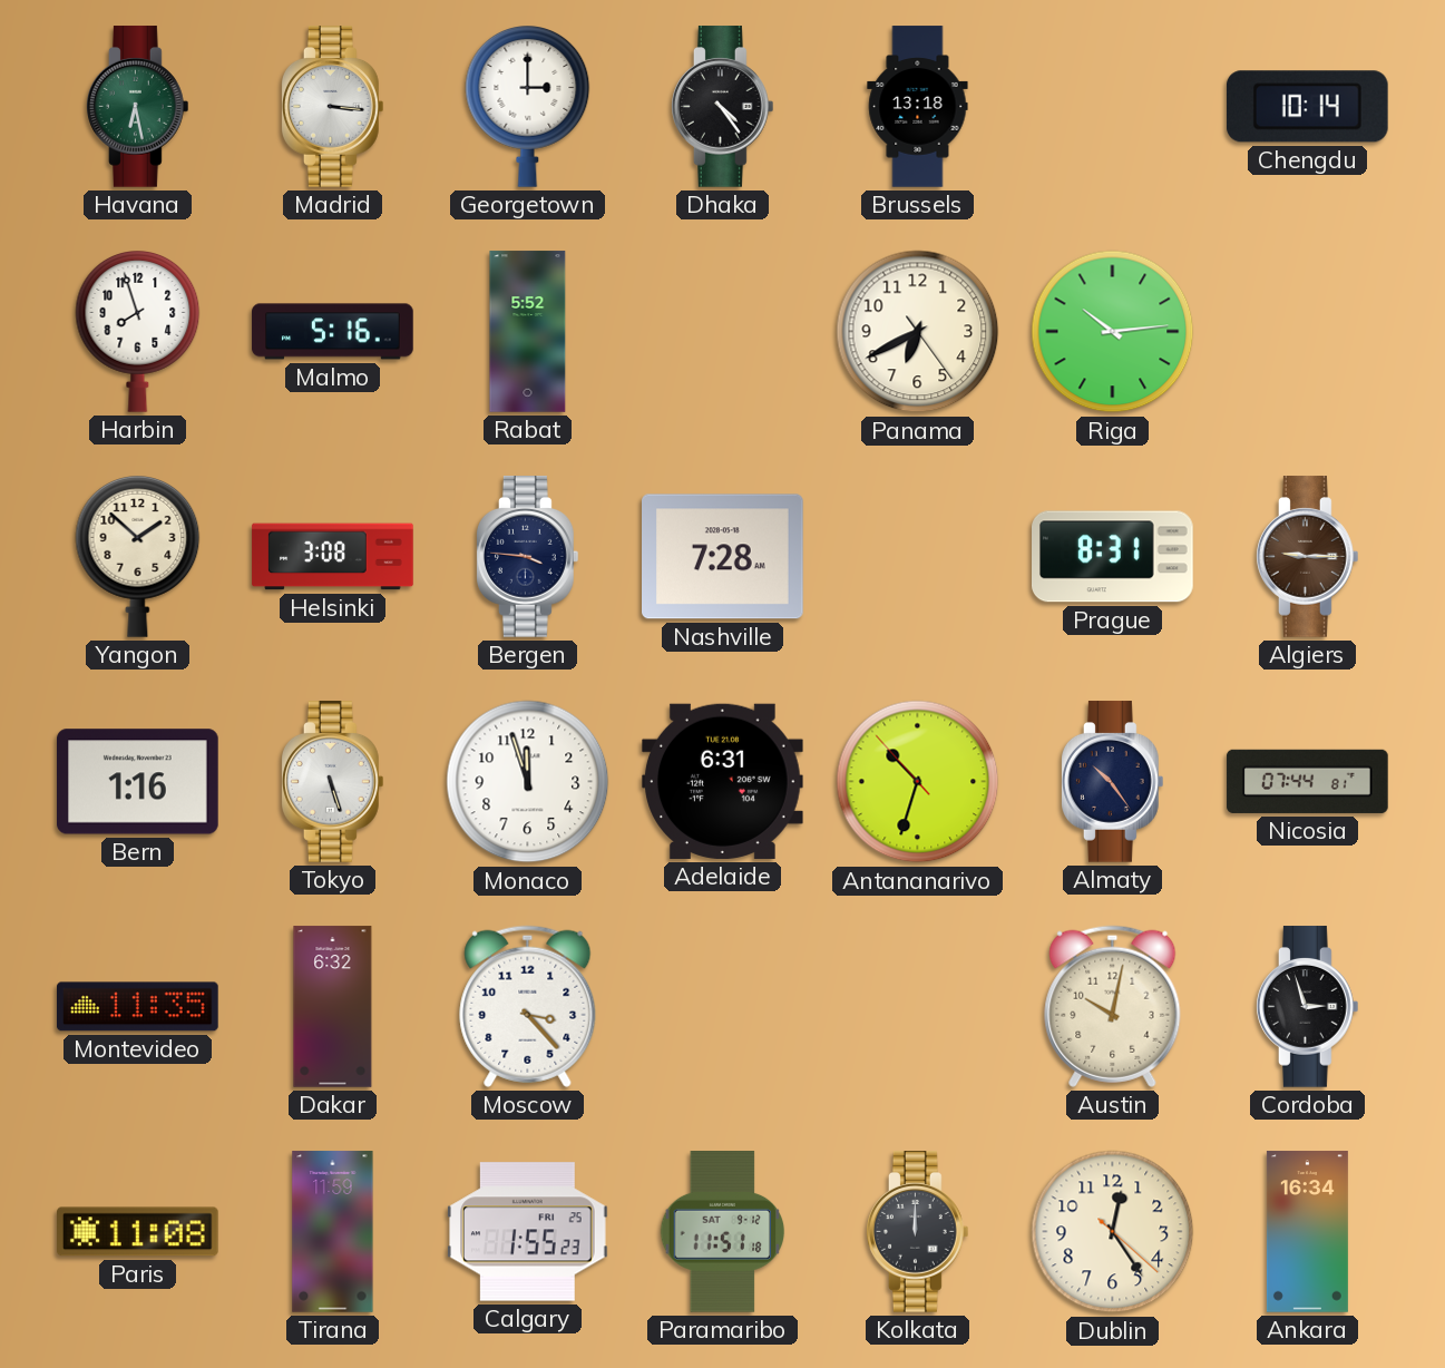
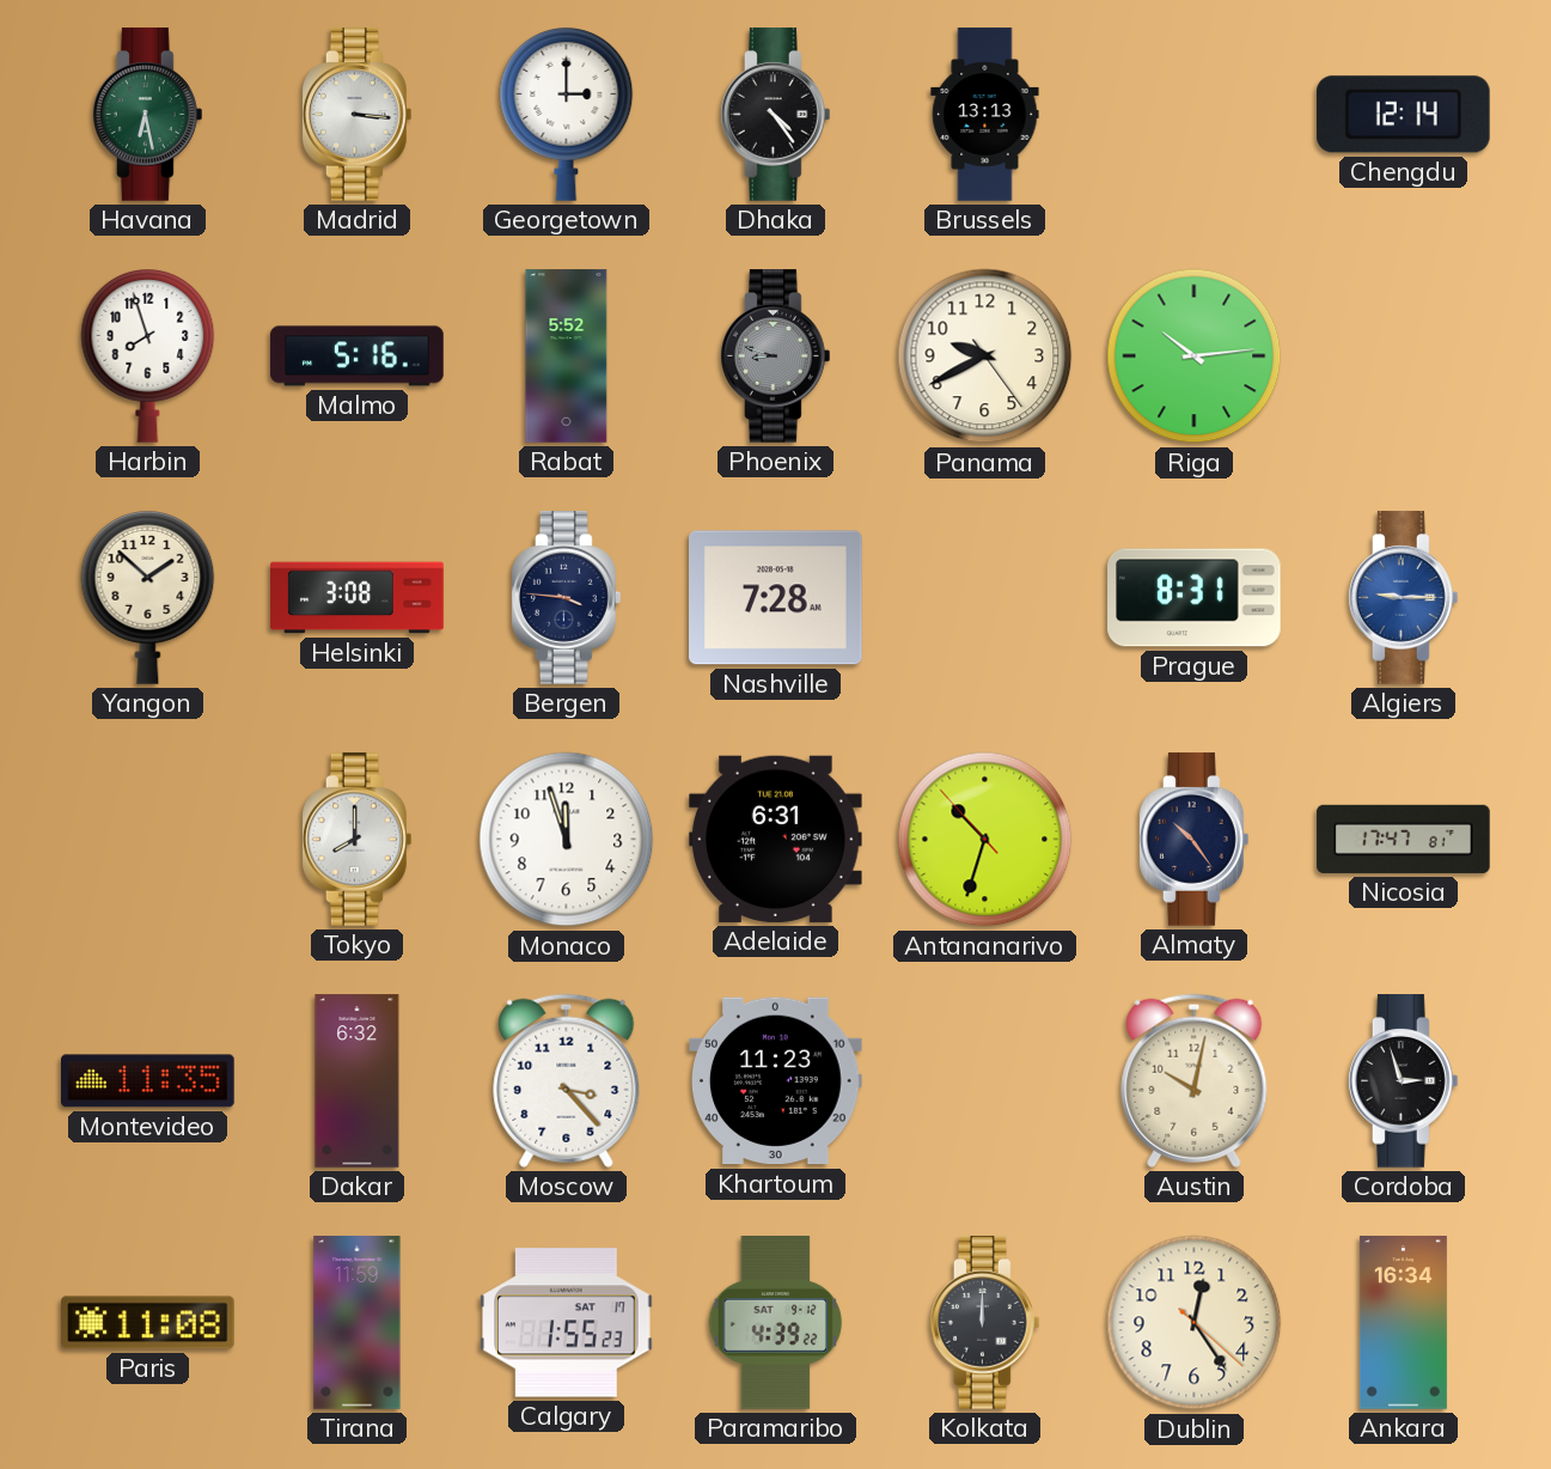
Brussels: 13:18 -> 13:13
Chengdu: 10:14 -> 12:14
Phoenix: none -> 8:48
Panama: 6:40 -> 9:40
Algiers dial: brown -> blue
Bern: 1:16 -> none
Tokyo: 5:27 -> 8:00
Nicosia: 07:44 -> 17:47
Khartoum: none -> 11:23
Calgary date: FRI 25 -> SAT 17
Paramaribo: 11:51 -> 4:39
